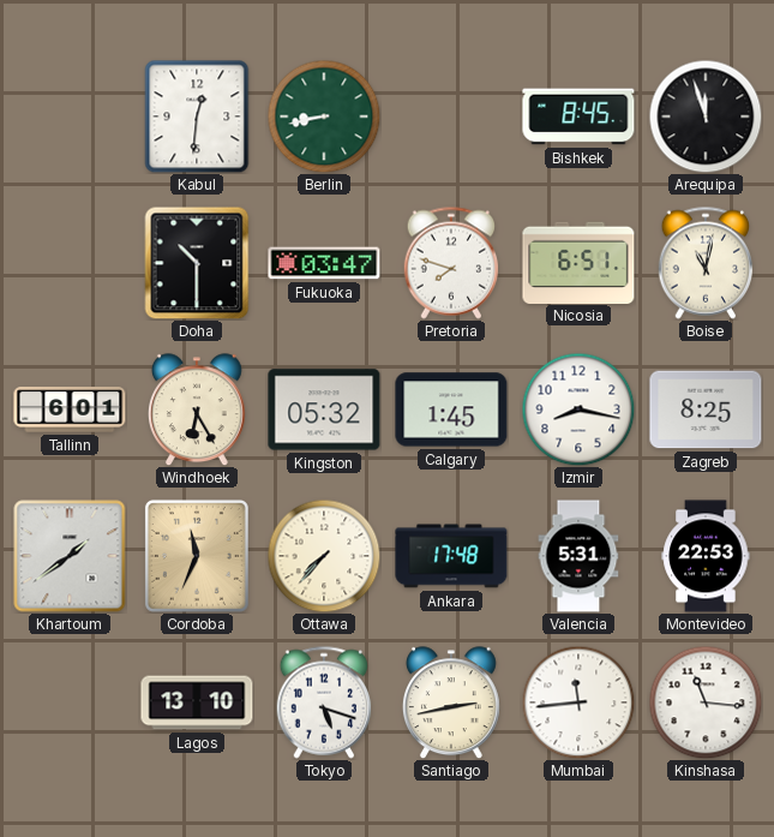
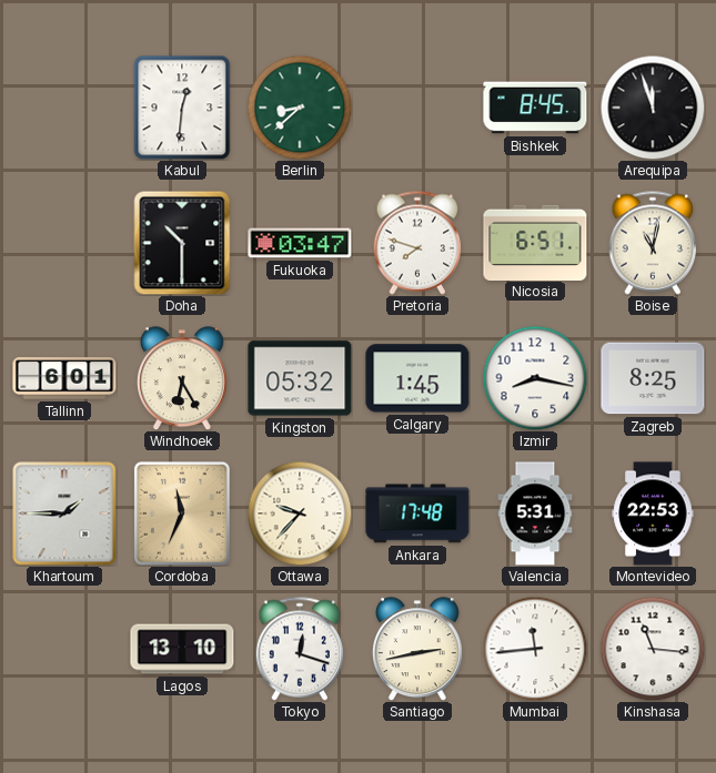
Berlin: 8:43 -> 8:38
Khartoum: 1:39 -> 1:45
Ottawa: 7:37 -> 9:37
Tokyo: 5:18 -> 12:18
